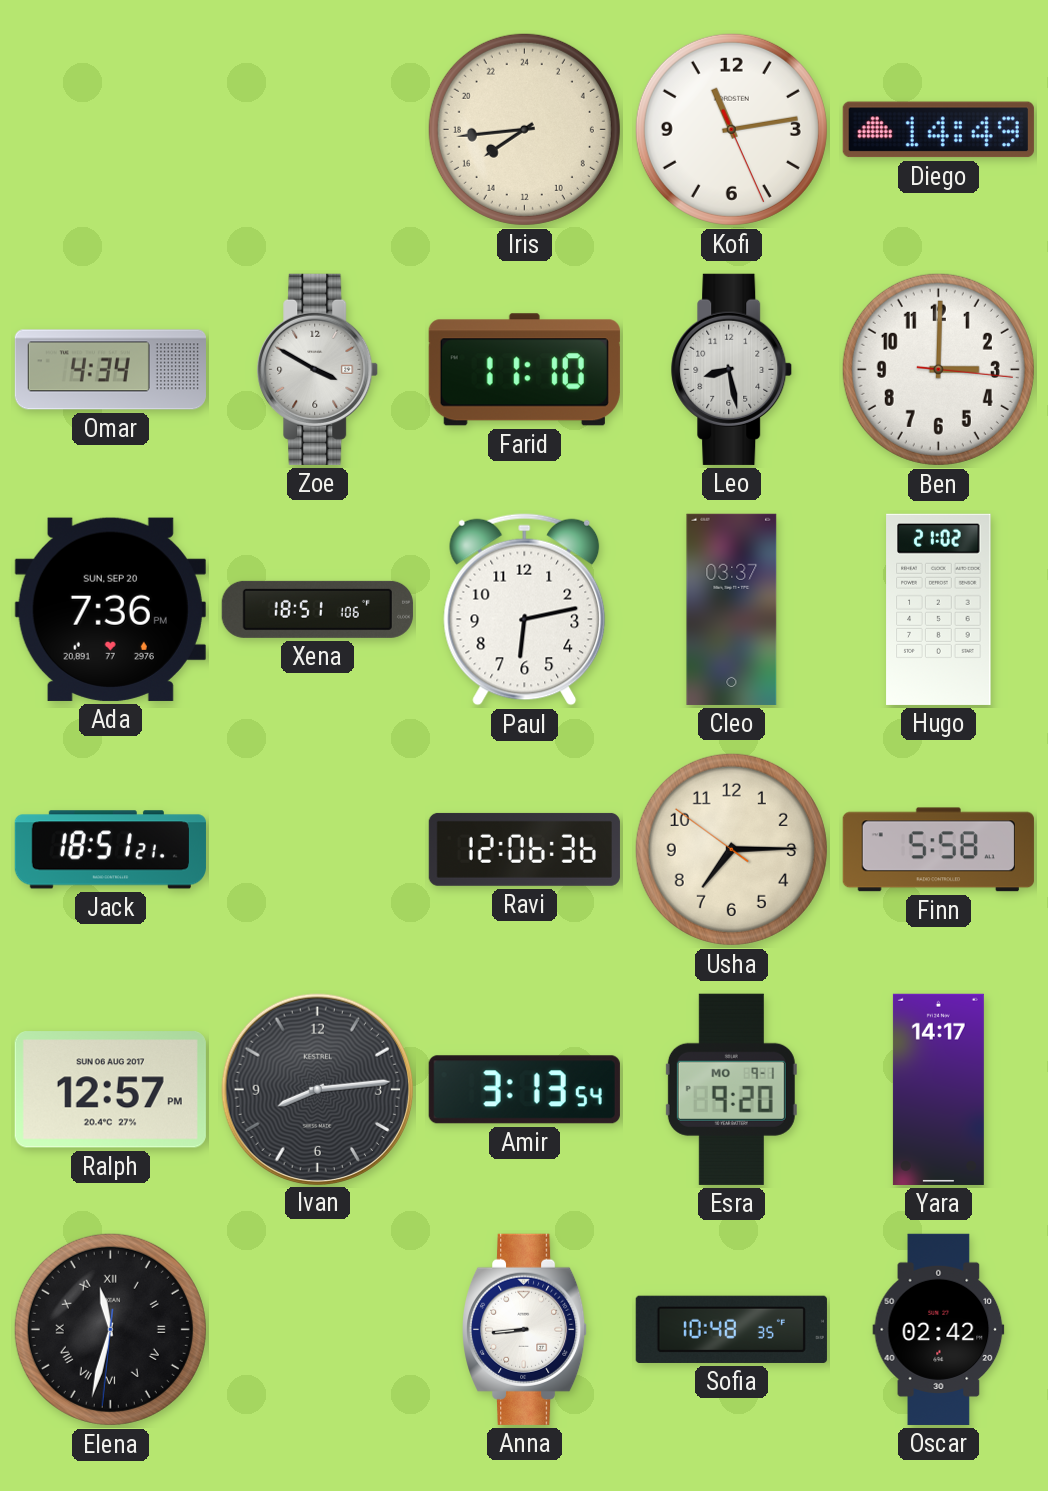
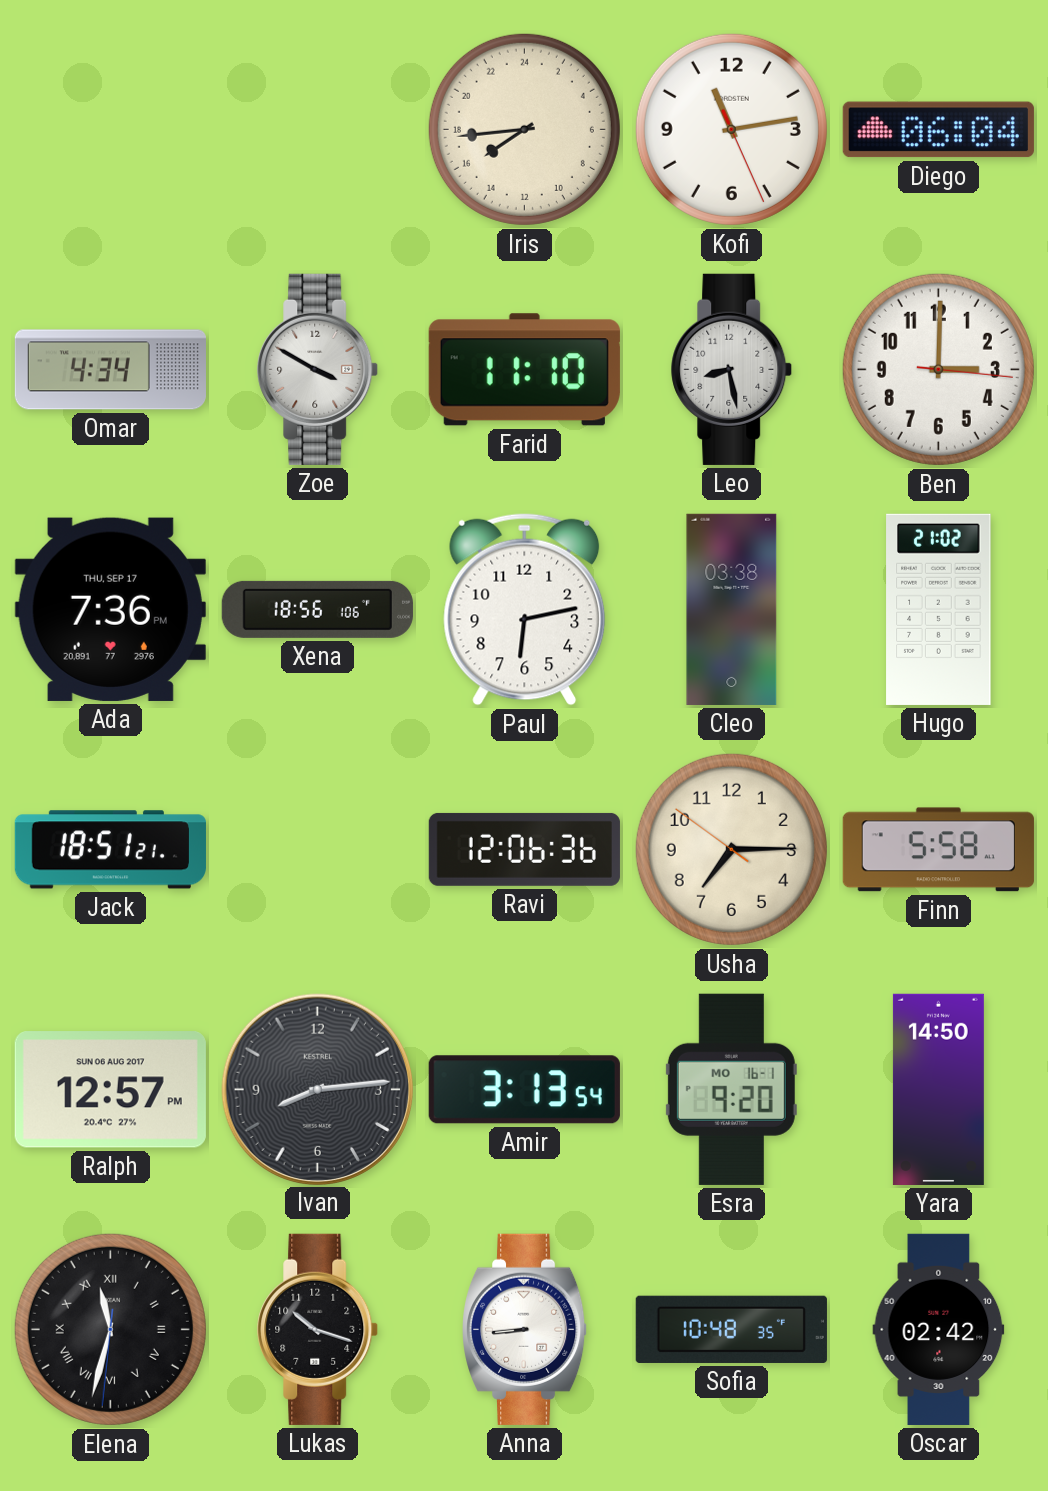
Diego: 14:49 -> 06:04
Ada date: SUN, SEP 20 -> THU, SEP 17
Xena: 18:51 -> 18:56
Cleo: 03:37 -> 03:38
Esra date: MO 9-1 -> MO 16-1
Yara: 14:17 -> 14:50
Lukas: none -> 10:18
